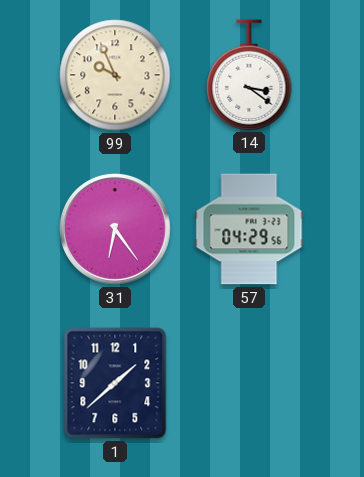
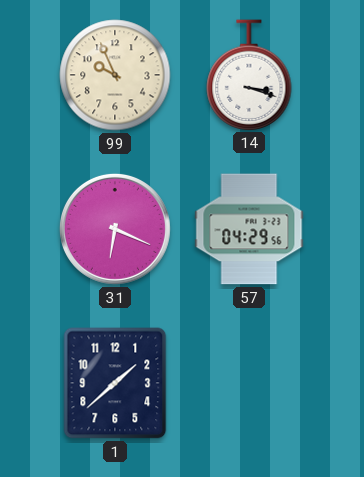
14: 3:21 -> 3:18
31: 6:24 -> 6:19
